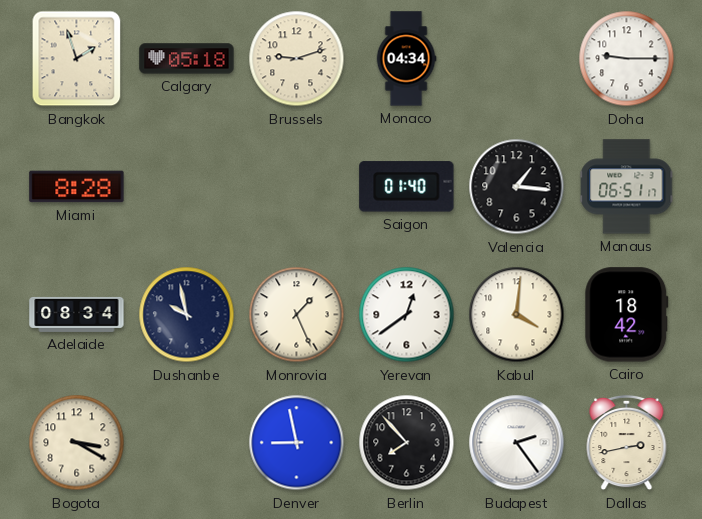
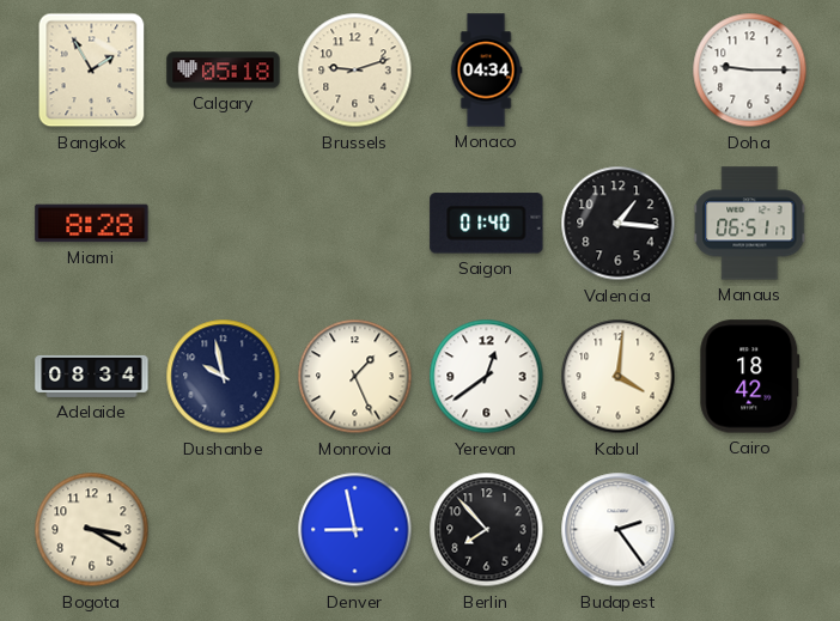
Bangkok: 1:57 -> 1:55
Dallas: 2:43 -> none
